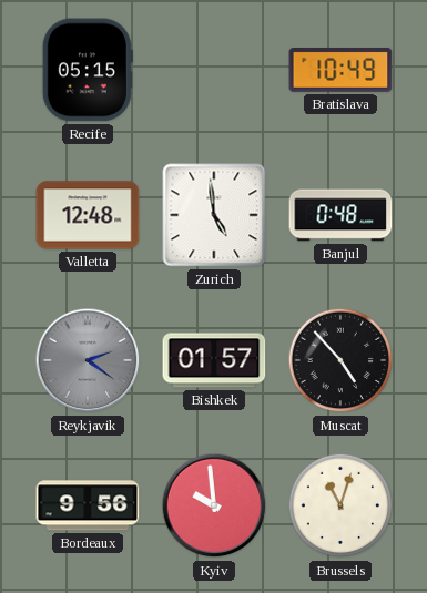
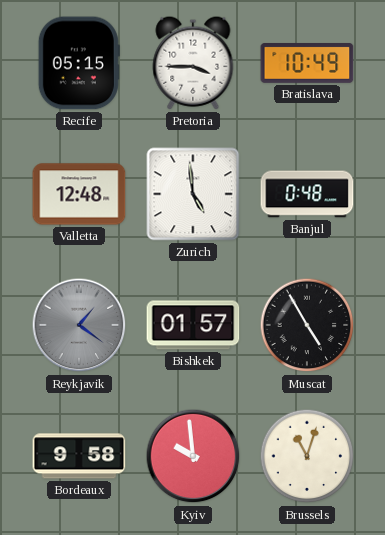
Pretoria: none -> 3:45
Reykjavik: 2:21 -> 1:21
Muscat: 4:53 -> 4:55
Bordeaux: 9:56 -> 9:58
